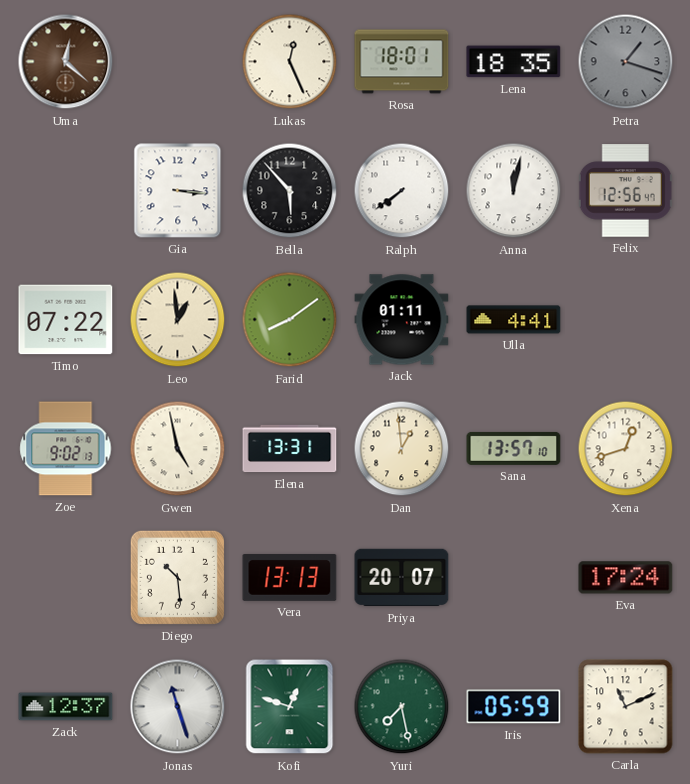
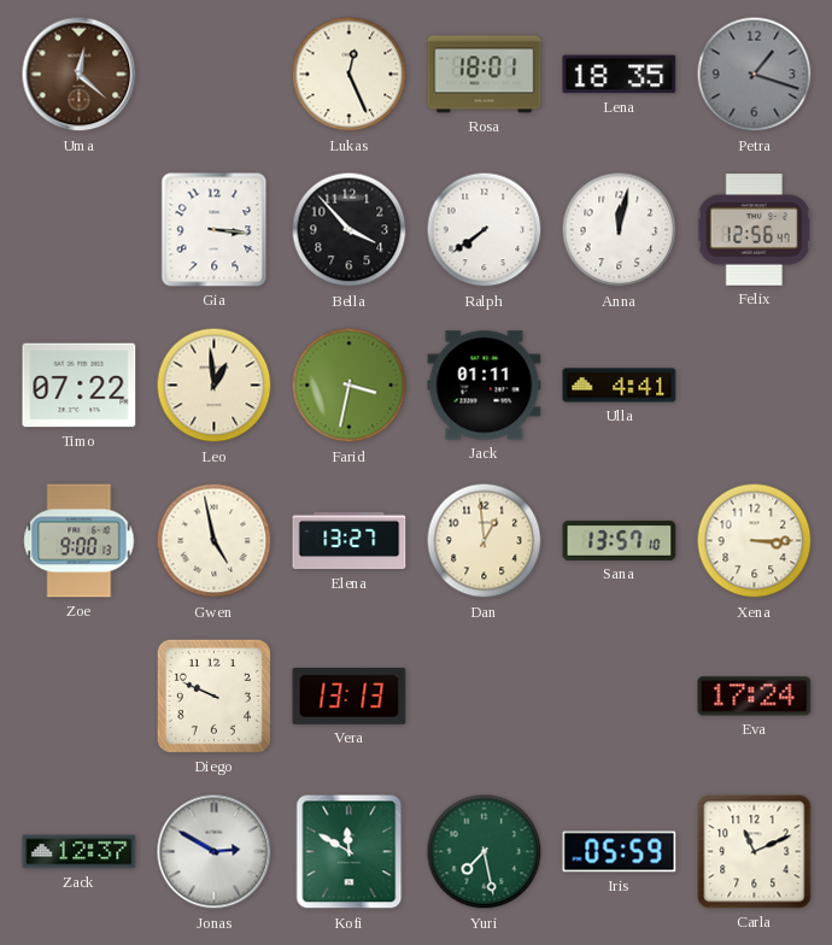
Bella: 5:53 -> 3:53
Farid: 8:09 -> 3:32
Zoe: 9:02 -> 9:00
Elena: 13:31 -> 13:27
Xena: 12:42 -> 3:15
Diego: 10:29 -> 9:49
Priya: 20:07 -> none
Jonas: 11:27 -> 2:50
Kofi: 12:48 -> 11:50
